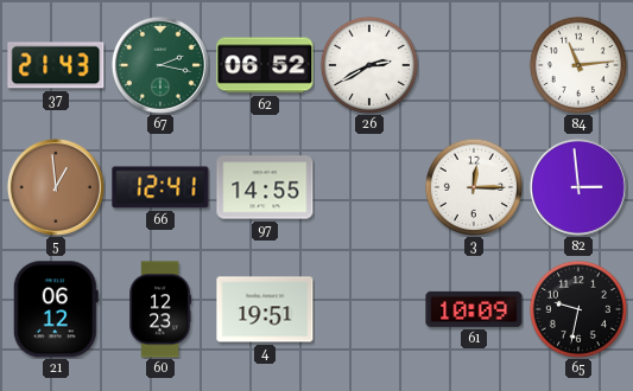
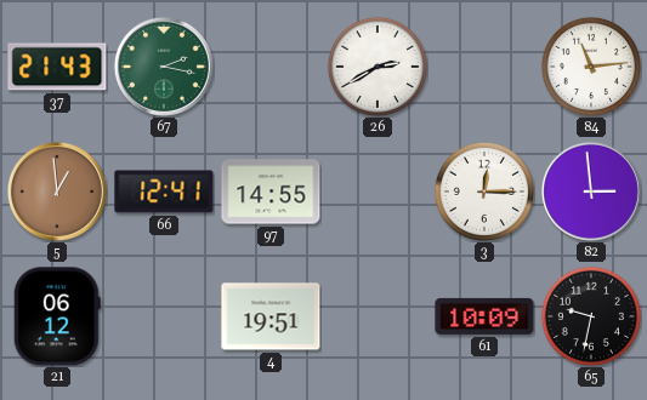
62: 06:52 -> none
60: 12:23 -> none
